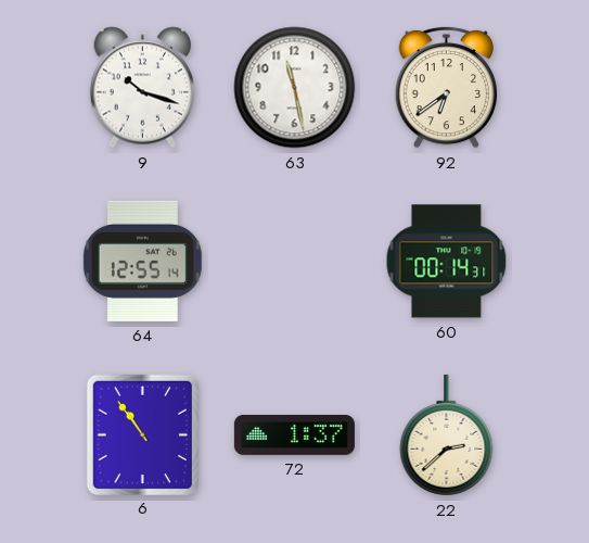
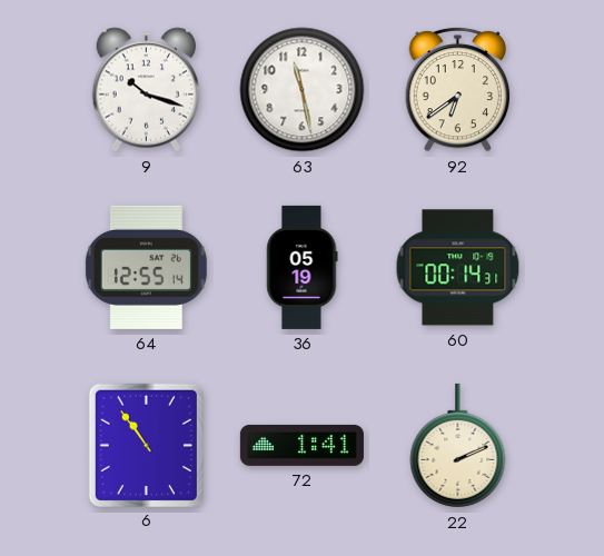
36: none -> 05:19
72: 1:37 -> 1:41
22: 2:38 -> 2:11
